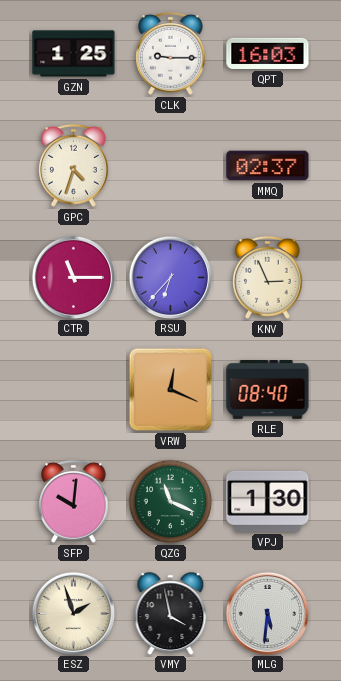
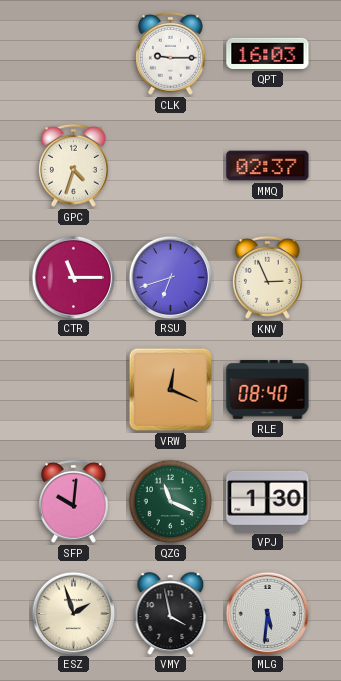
GZN: 1:25 -> none
RSU: 6:37 -> 6:42
